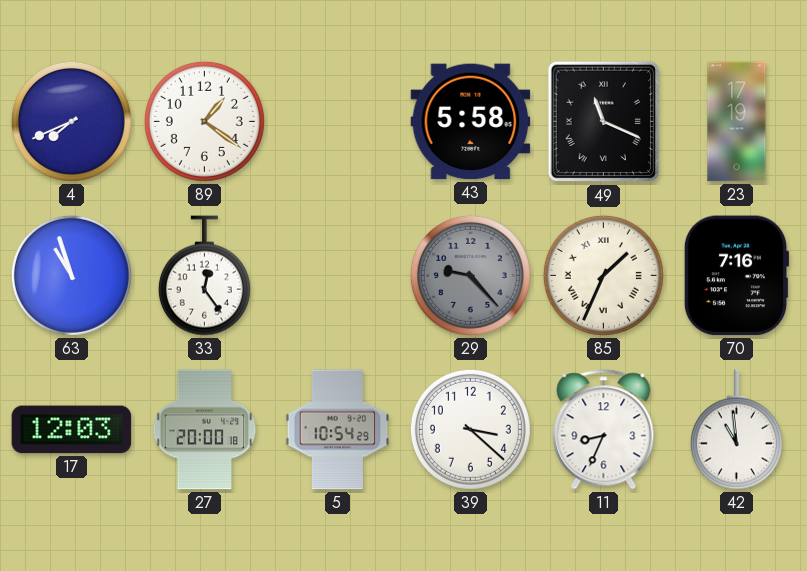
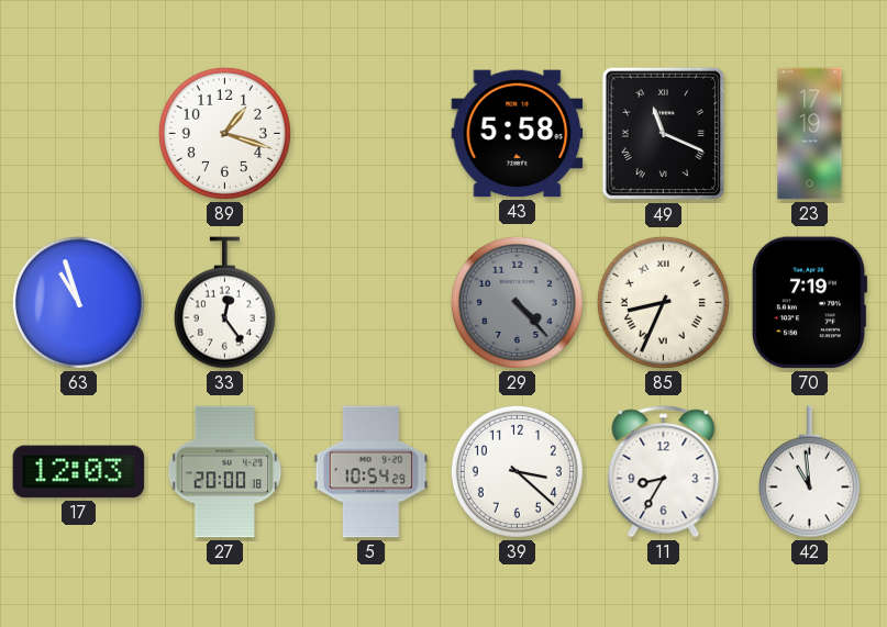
4: 7:41 -> none
89: 1:21 -> 1:18
29: 9:23 -> 4:23
85: 1:34 -> 8:34
70: 7:16 -> 7:19
11: 8:34 -> 8:35
